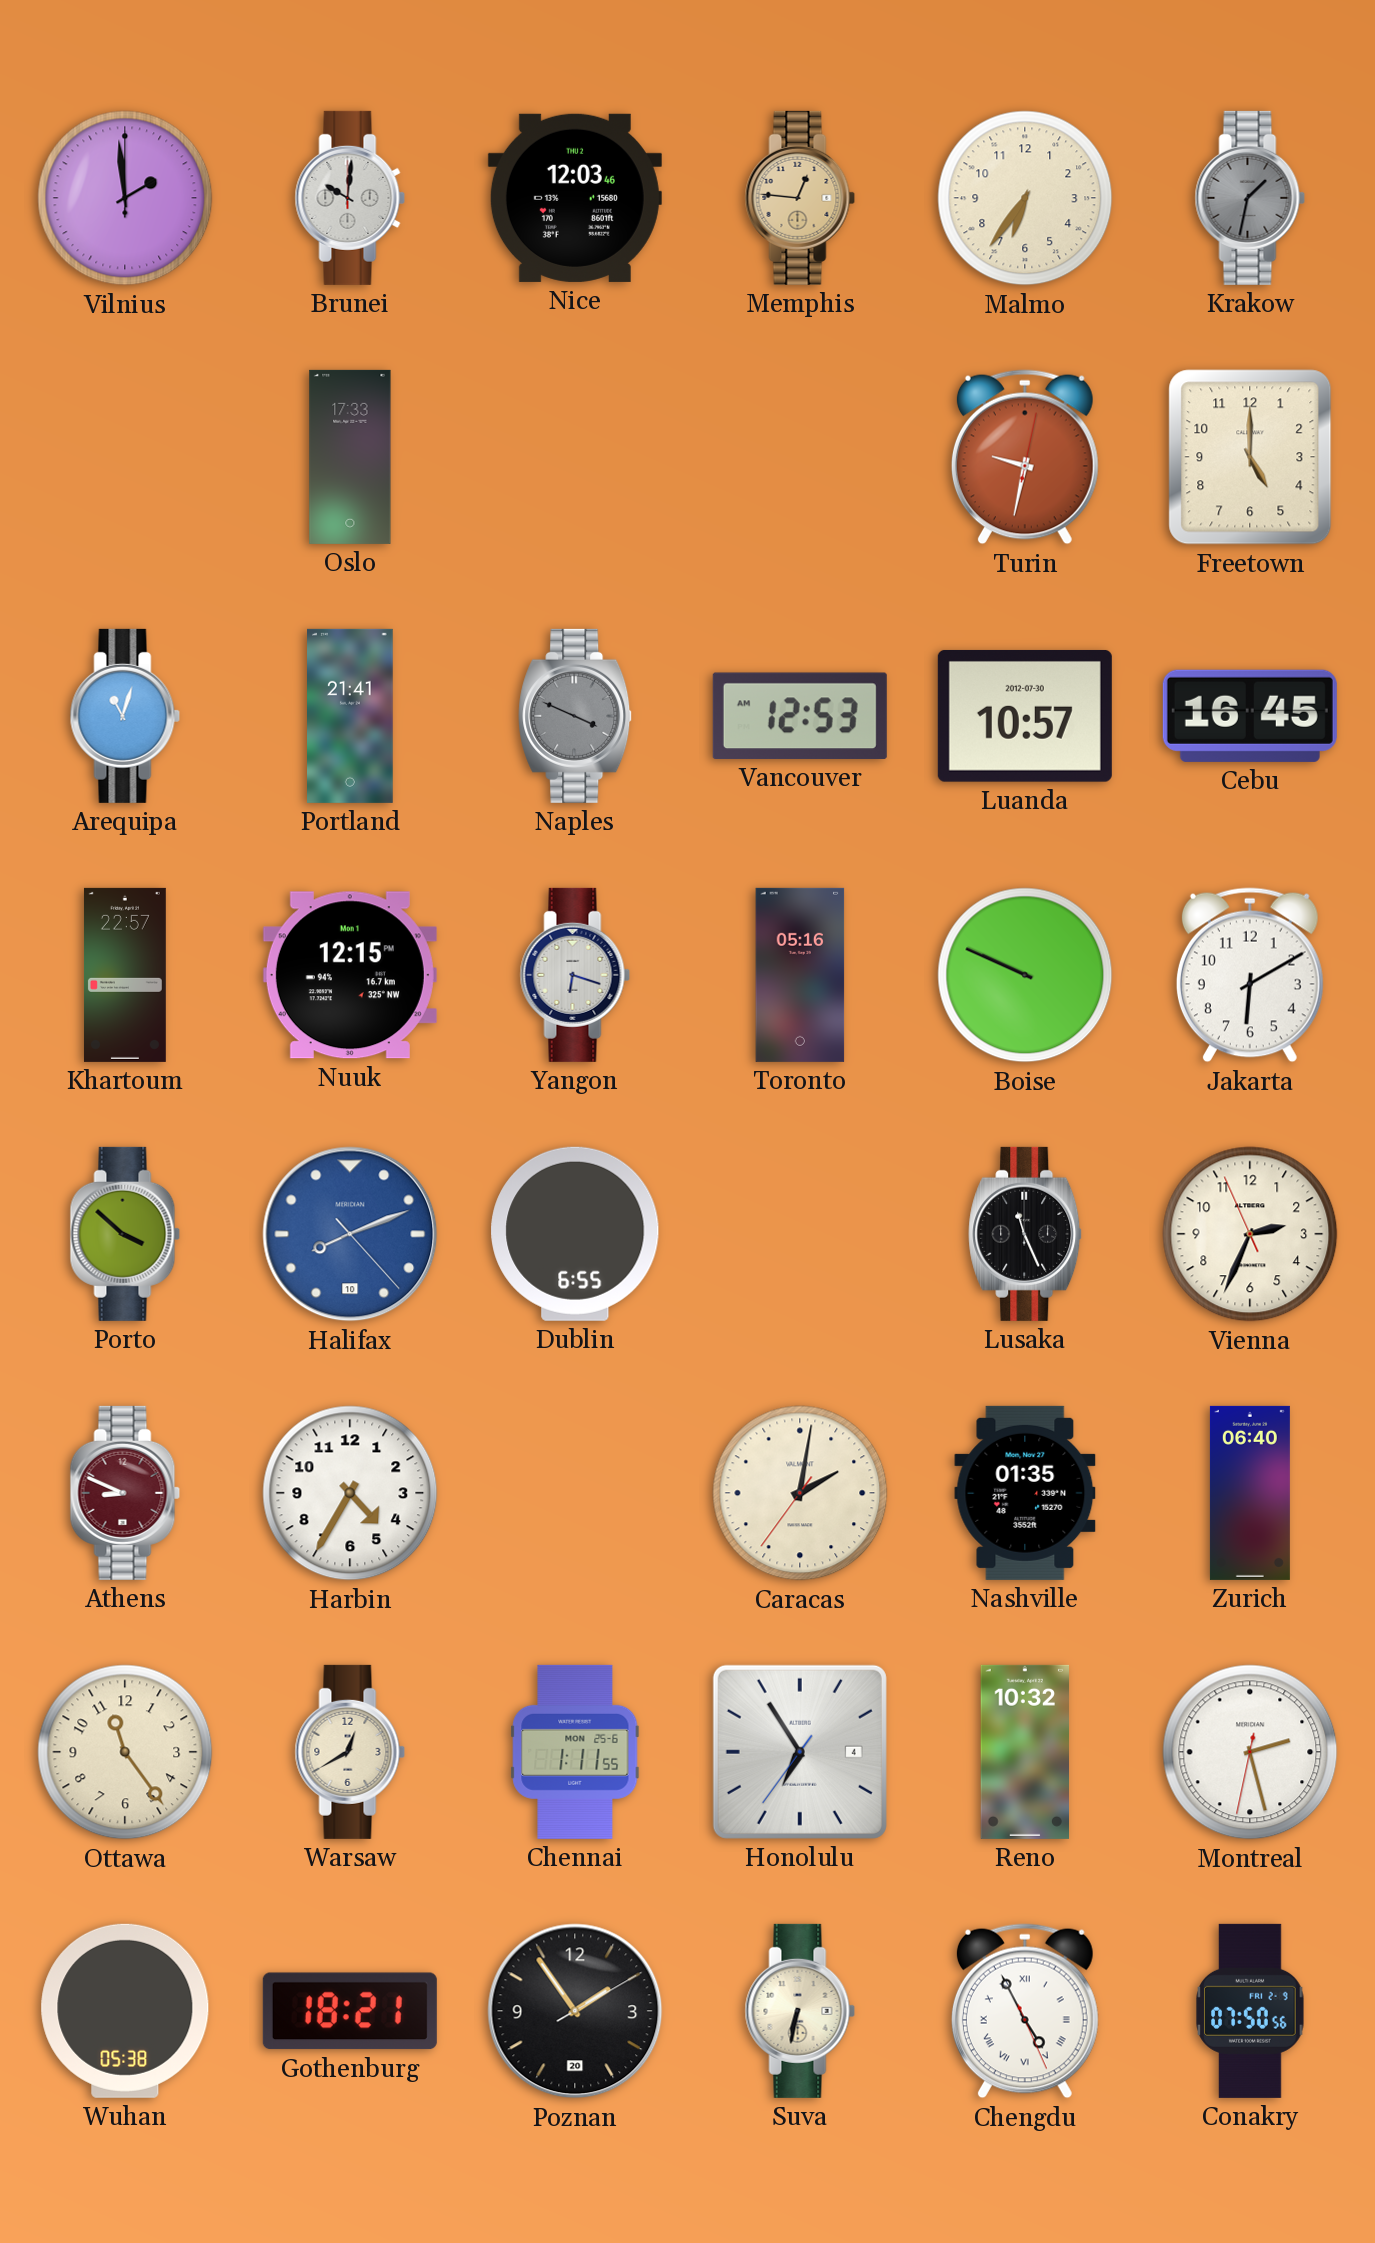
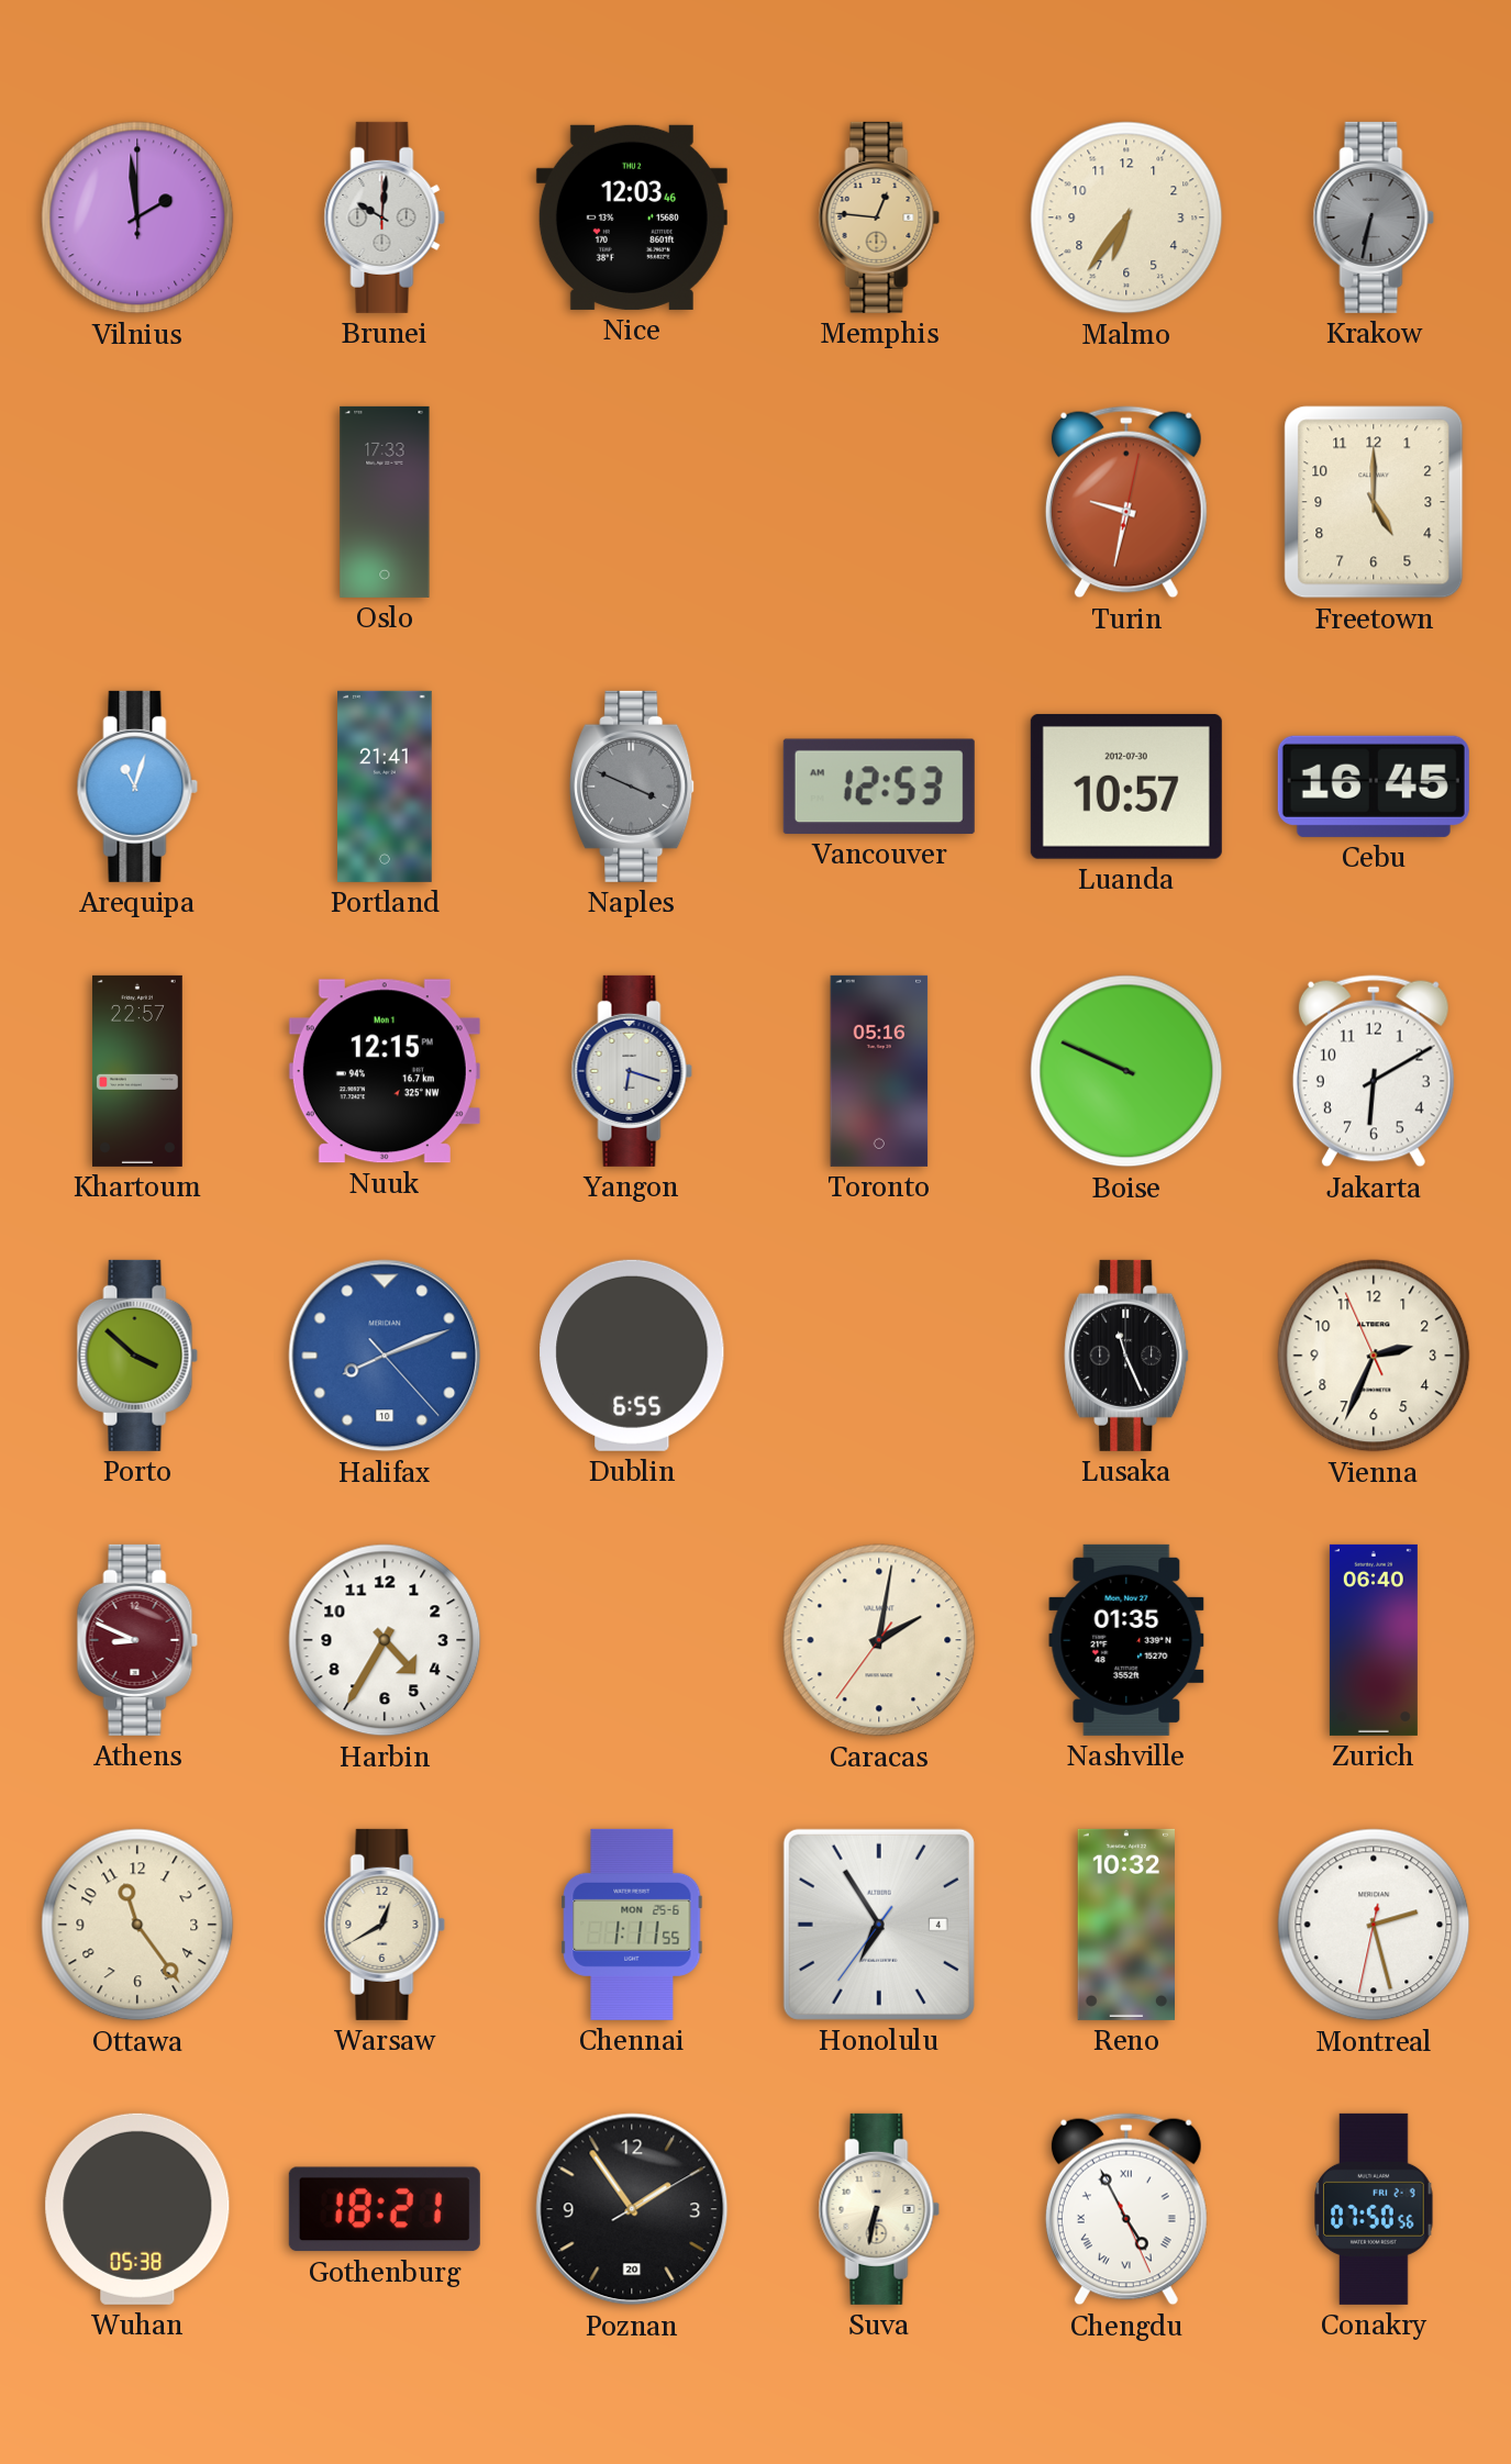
Krakow: 1:32 -> 6:32
